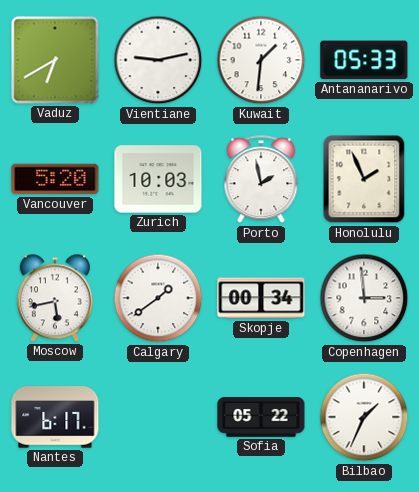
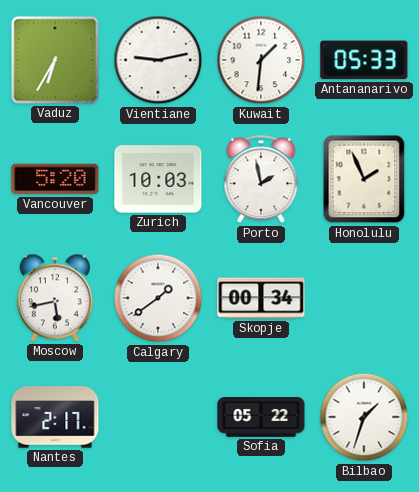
Vaduz: 6:40 -> 6:35
Copenhagen: 2:59 -> none
Nantes: 6:17 -> 2:17
Bilbao: 1:34 -> 1:33
